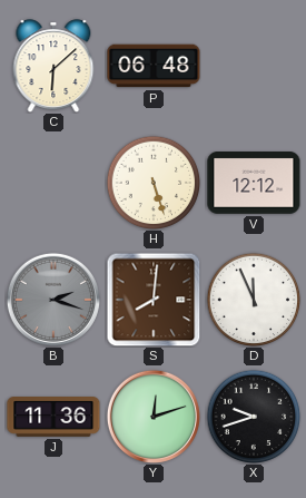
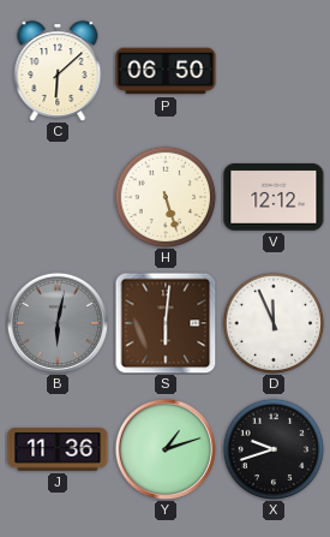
P: 06:48 -> 06:50
B: 2:18 -> 6:02
S: 8:01 -> 6:01
Y: 12:12 -> 1:12
